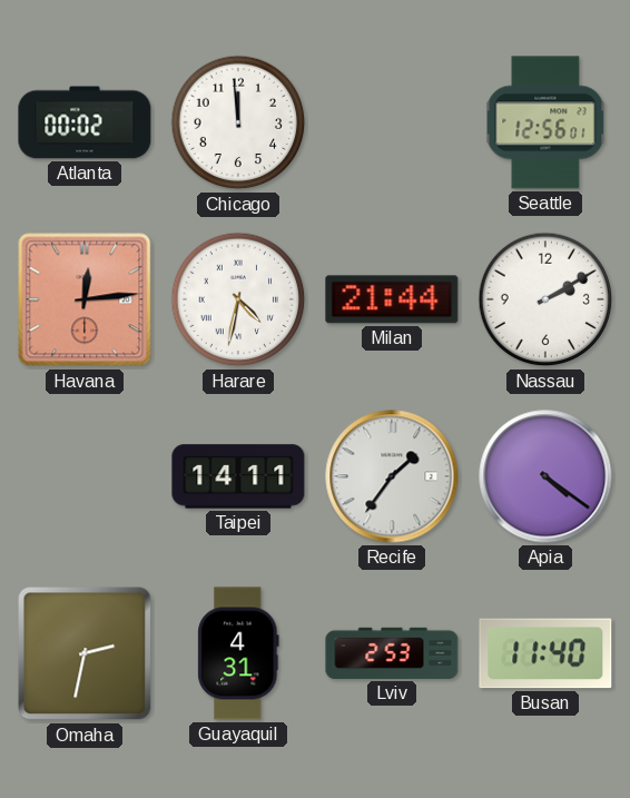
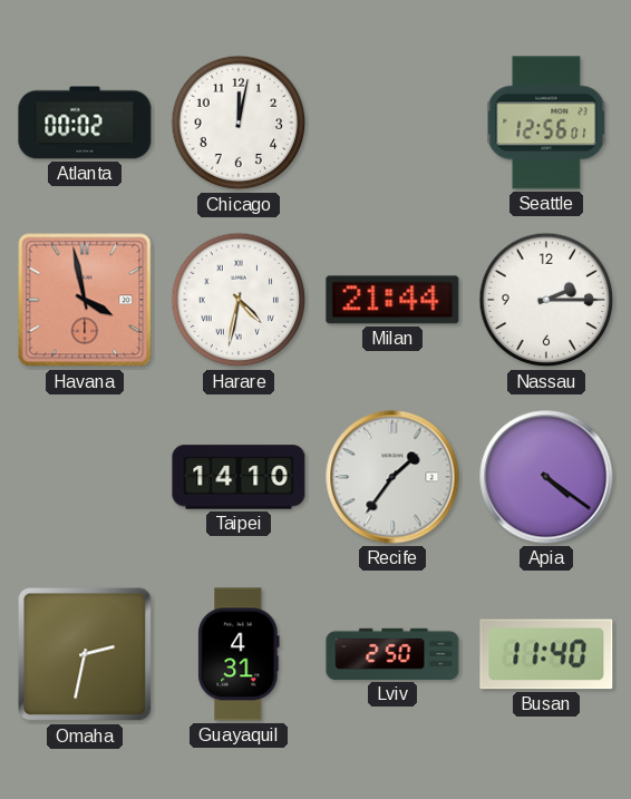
Chicago: 11:59 -> 12:02
Havana: 12:14 -> 3:58
Nassau: 2:10 -> 2:15
Taipei: 14:11 -> 14:10
Lviv: 2:53 -> 2:50
